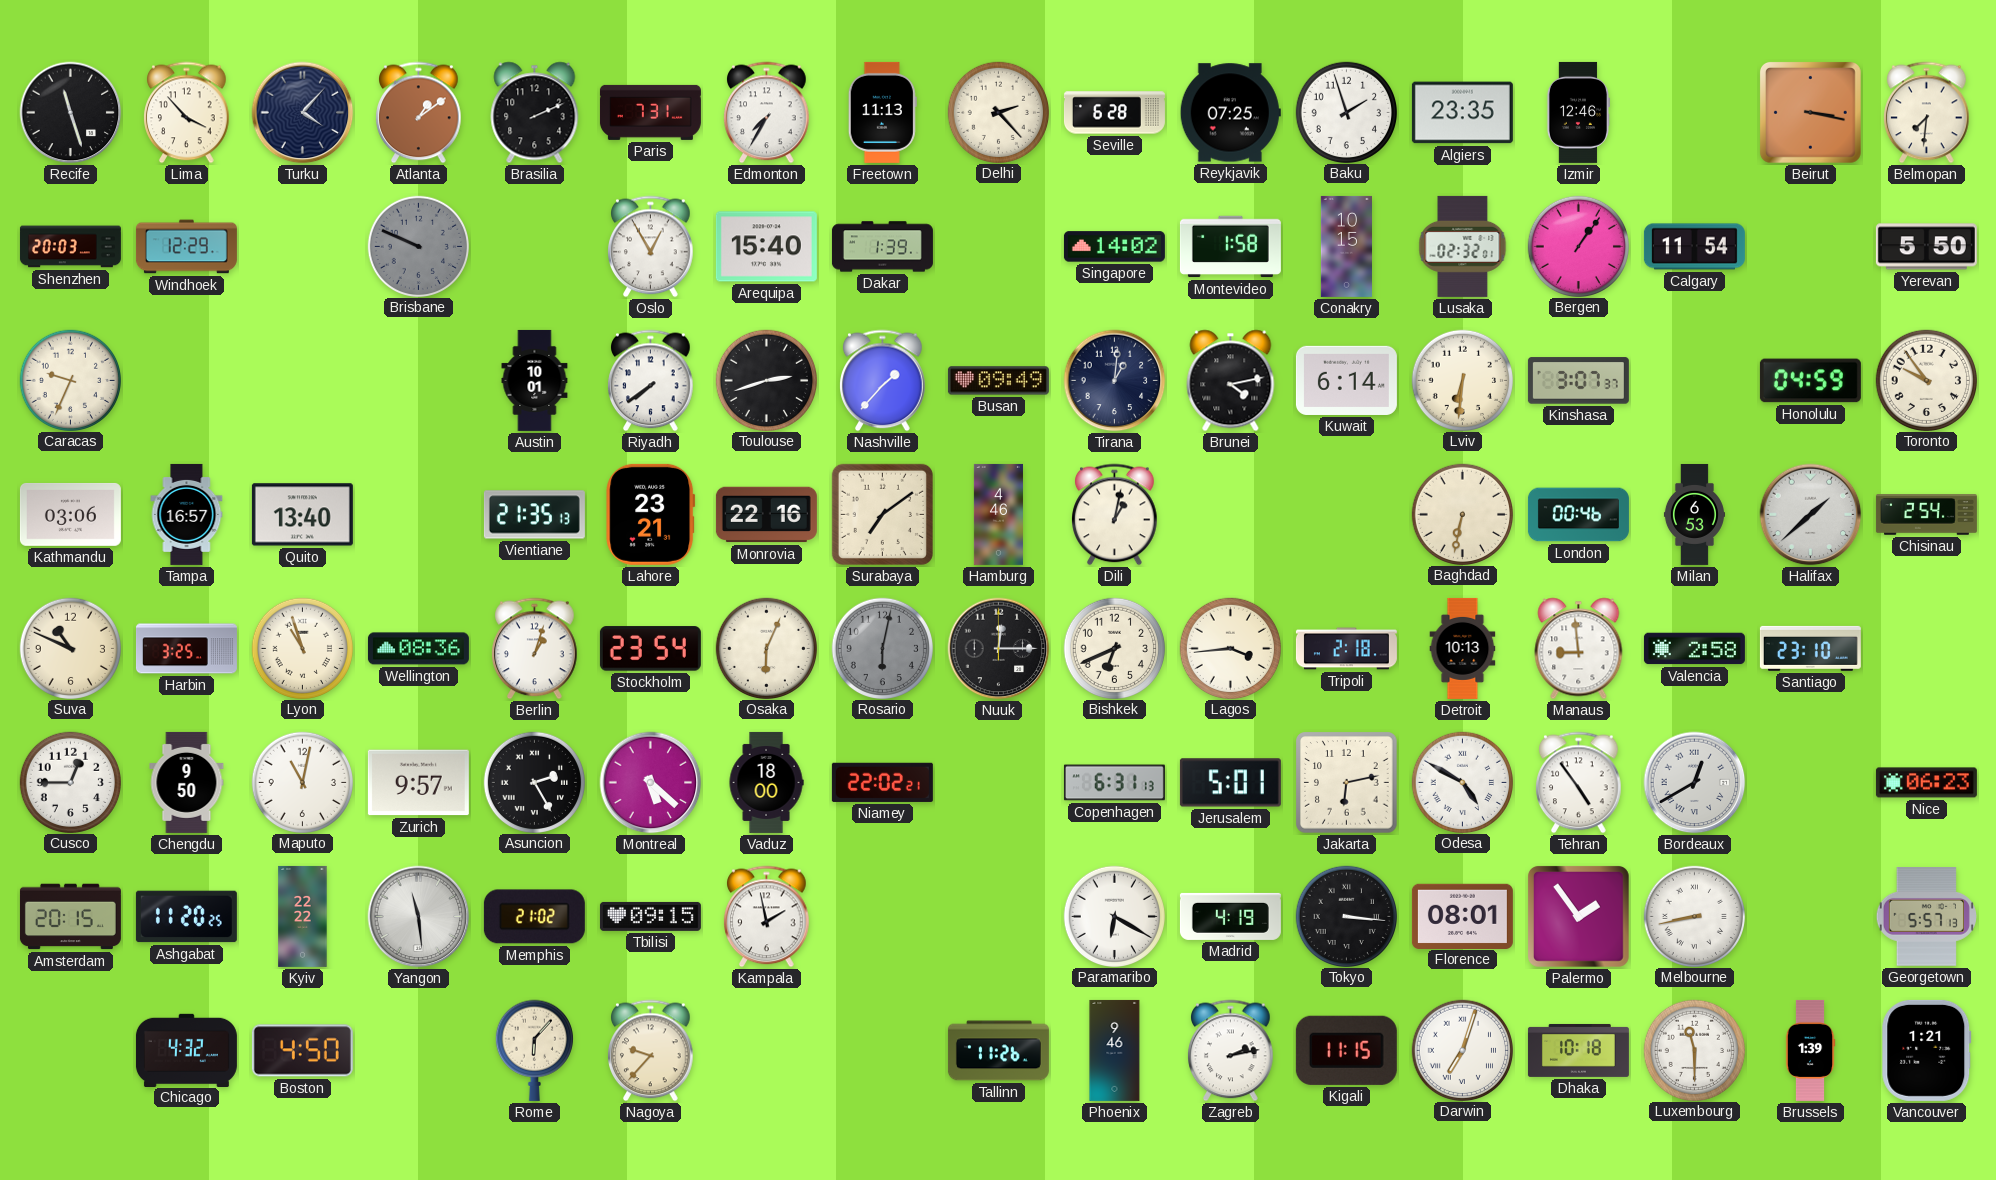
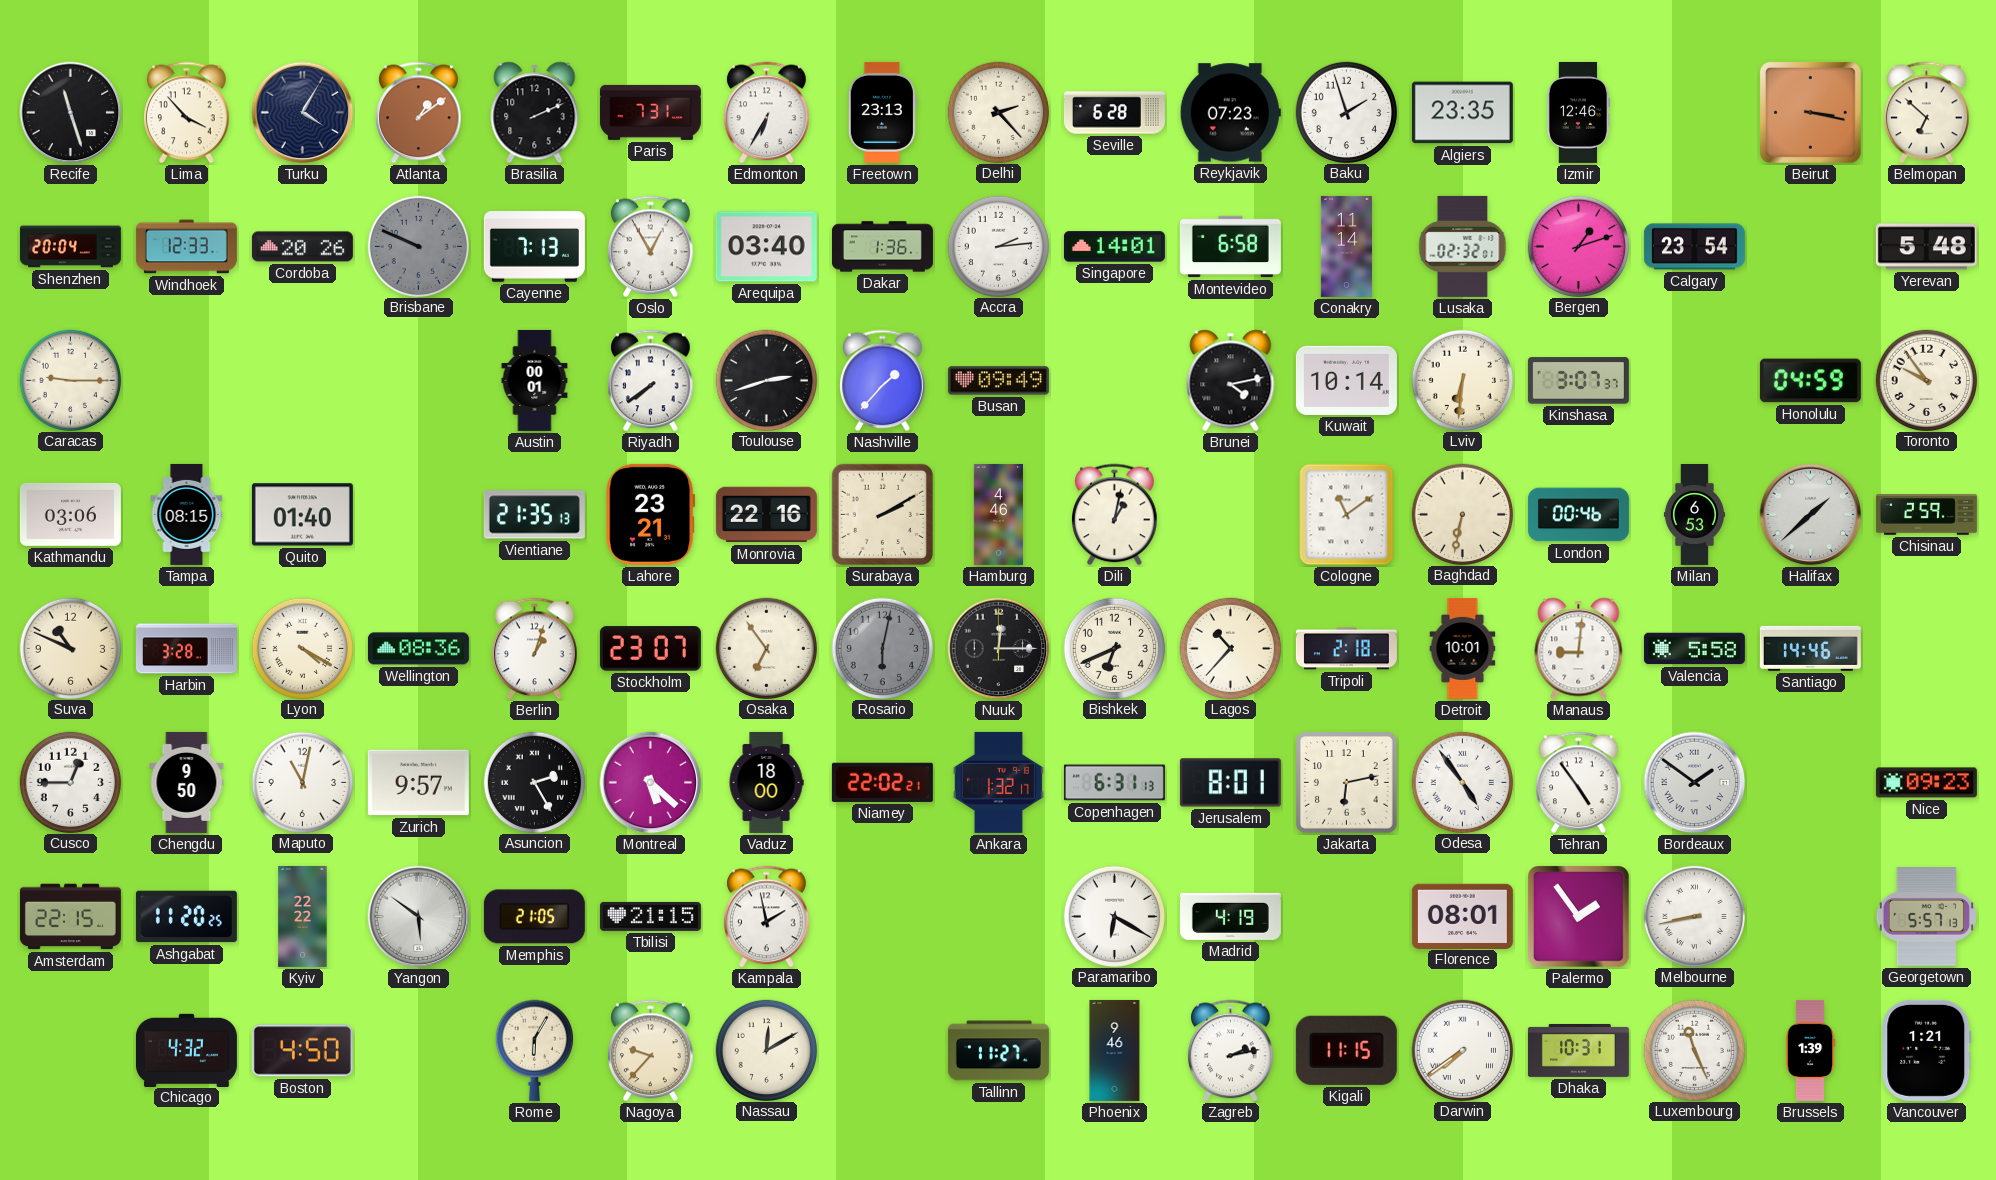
Turku: 4:07 -> 4:05
Edmonton: 7:35 -> 6:35
Freetown: 11:13 -> 23:13
Reykjavik: 07:25 -> 07:23
Belmopan: 7:31 -> 6:52
Shenzhen: 20:03 -> 20:04
Windhoek: 12:29 -> 12:33
Cordoba: none -> 20:26
Cayenne: none -> 7:13
Arequipa: 15:40 -> 03:40
Dakar: 1:39 -> 1:36
Accra: none -> 2:14
Singapore: 14:02 -> 14:01
Montevideo: 1:58 -> 6:58
Conakry: 10:15 -> 11:14
Bergen: 1:06 -> 1:12
Calgary: 11:54 -> 23:54
Yerevan: 5:50 -> 5:48
Caracas: 9:34 -> 9:15
Austin: 10:01 -> 00:01
Tirana: 1:01 -> none
Kuwait: 6:14 -> 10:14
Tampa: 16:57 -> 08:15
Quito: 13:40 -> 01:40
Surabaya: 7:09 -> 2:10
Cologne: none -> 11:09
Chisinau: 2:54 -> 2:59
Harbin: 3:25 -> 3:28
Lyon: 10:57 -> 4:20
Stockholm: 23:54 -> 23:07
Osaka: 6:04 -> 6:54
Lagos: 3:44 -> 10:37
Detroit: 10:13 -> 10:01
Manaus: 8:59 -> 9:01
Valencia: 2:58 -> 5:58
Santiago: 23:10 -> 14:46
Ankara: none -> 1:32
Jerusalem: 5:01 -> 8:01
Odesa: 4:50 -> 4:54
Bordeaux: 12:40 -> 1:51
Nice: 06:23 -> 09:23
Amsterdam: 20:15 -> 22:15
Yangon: 11:29 -> 5:51
Memphis: 21:02 -> 21:05
Tbilisi: 09:15 -> 21:15
Tokyo: 3:16 -> none
Rome: 6:07 -> 6:05
Nassau: none -> 12:10
Tallinn: 11:26 -> 11:27
Darwin: 7:03 -> 7:39
Dhaka: 10:18 -> 10:31
Luxembourg: 11:30 -> 11:26
